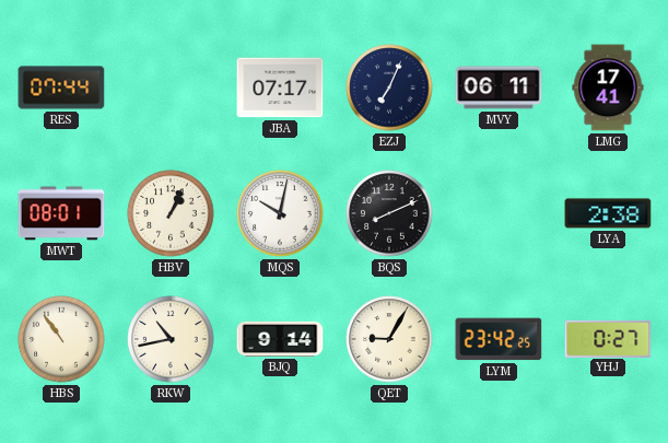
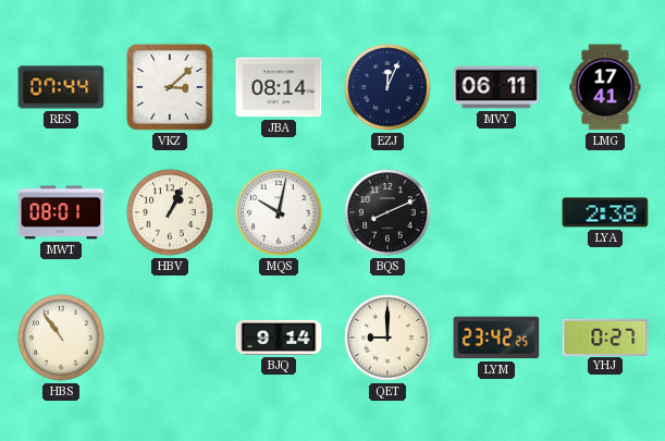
VKZ: none -> 3:08
JBA: 07:17 -> 08:14
EZJ: 7:04 -> 12:04
RKW: 10:43 -> none
QET: 9:05 -> 9:00
